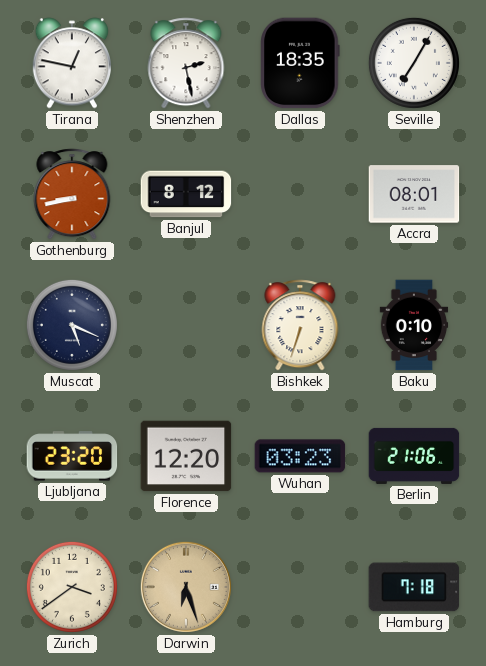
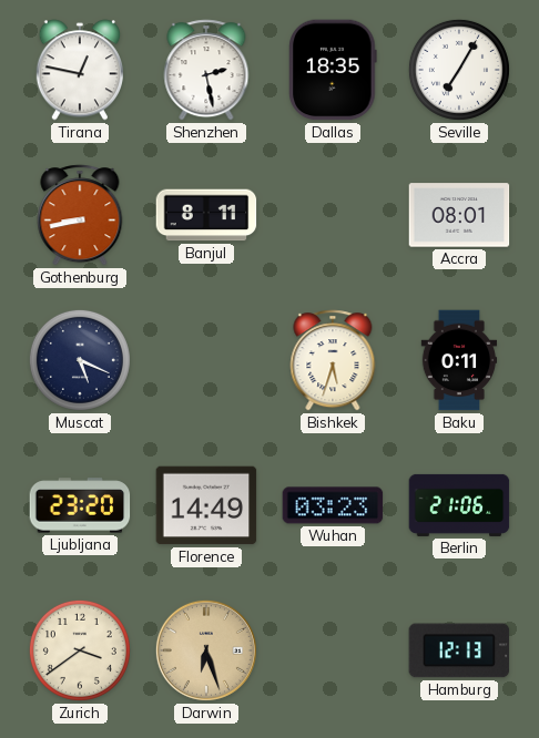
Banjul: 8:12 -> 8:11
Bishkek: 6:33 -> 5:33
Baku: 0:10 -> 0:11
Florence: 12:20 -> 14:49
Hamburg: 7:18 -> 12:13
